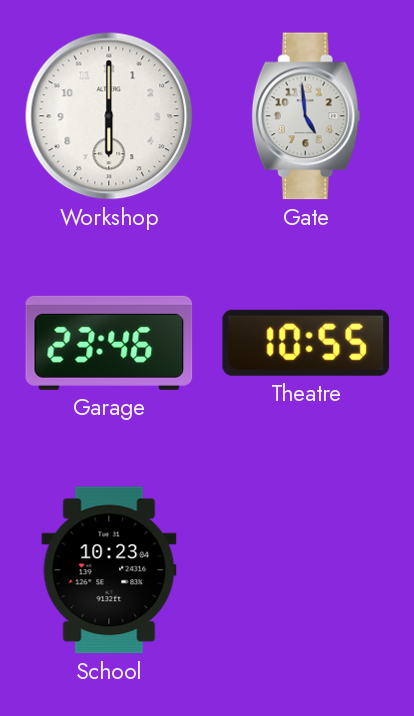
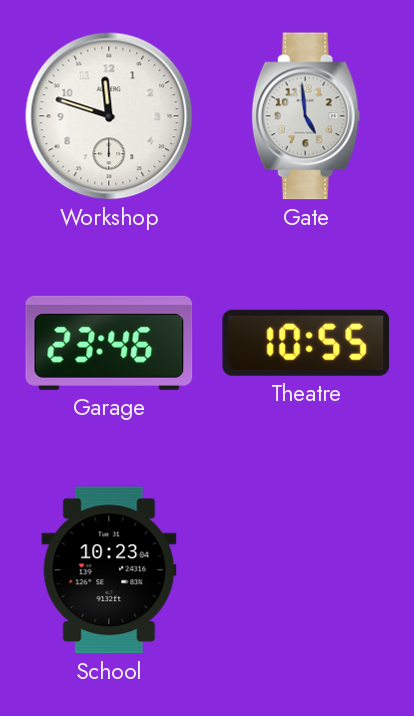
Workshop: 6:00 -> 11:48
